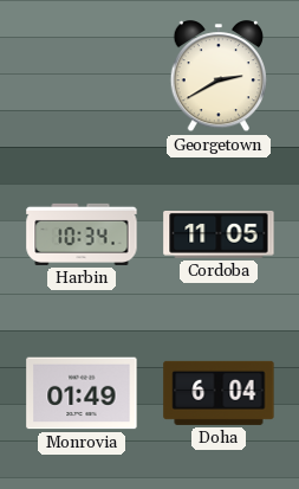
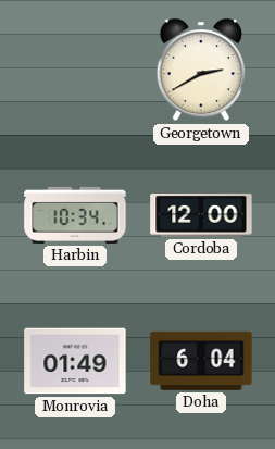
Cordoba: 11:05 -> 12:00
